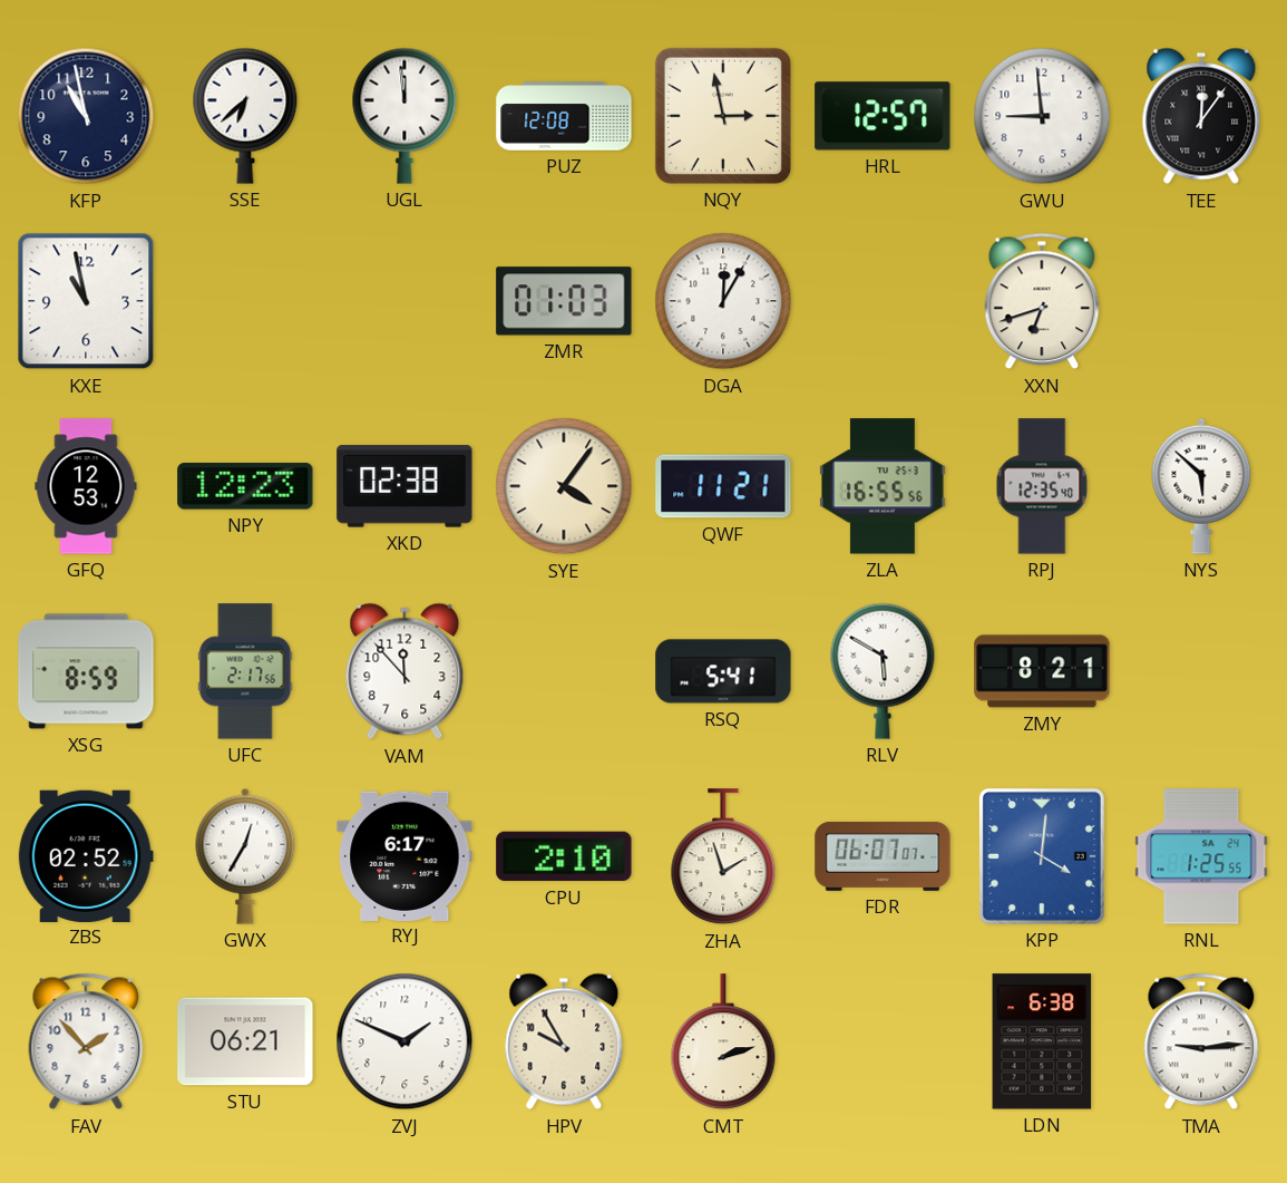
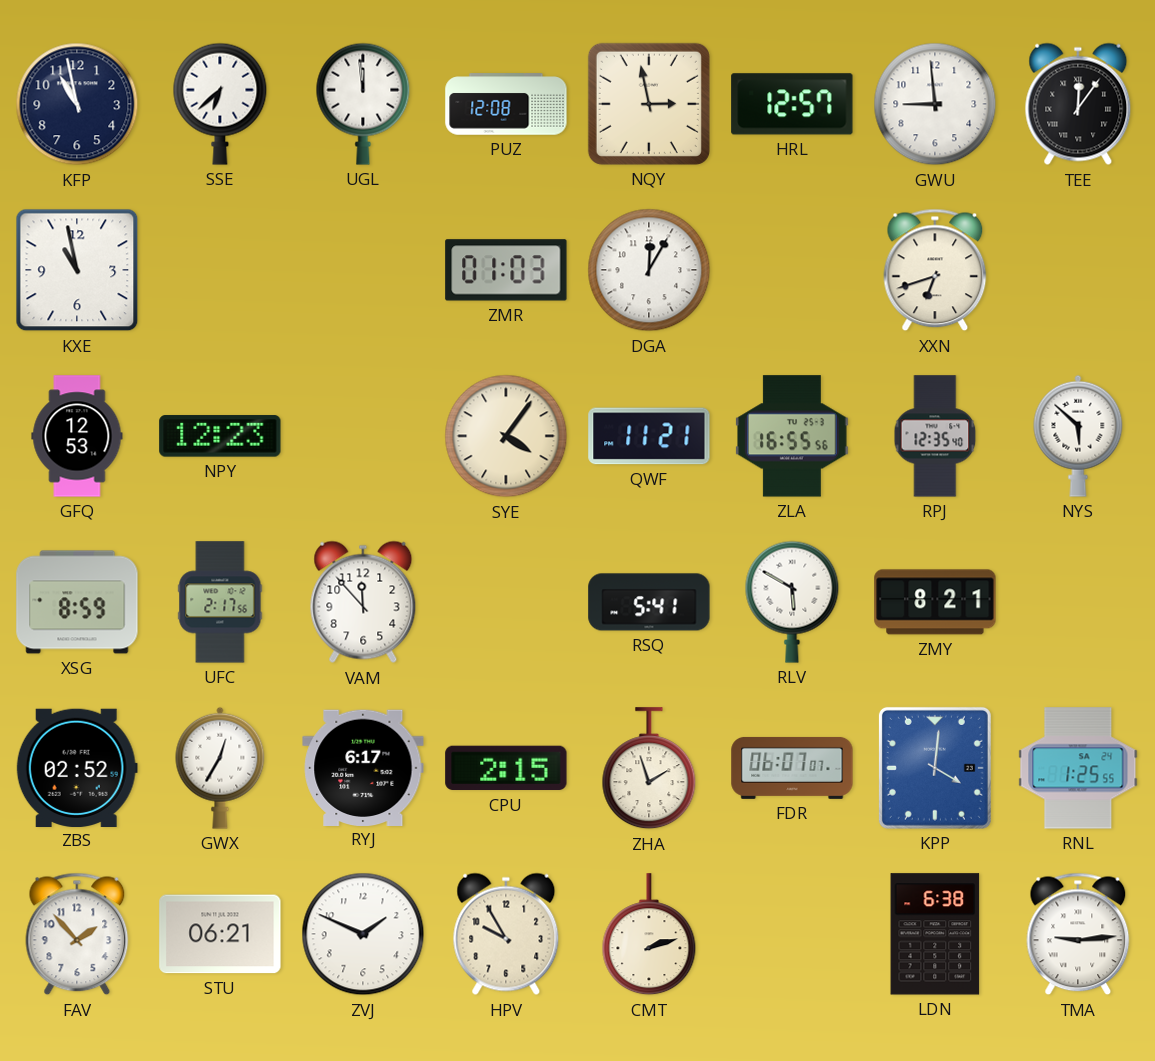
XKD: 02:38 -> none
CPU: 2:10 -> 2:15
